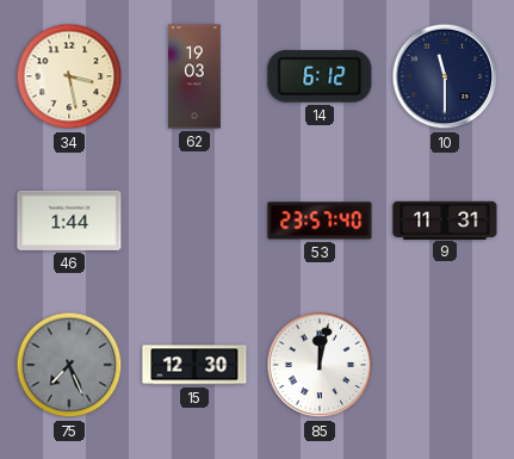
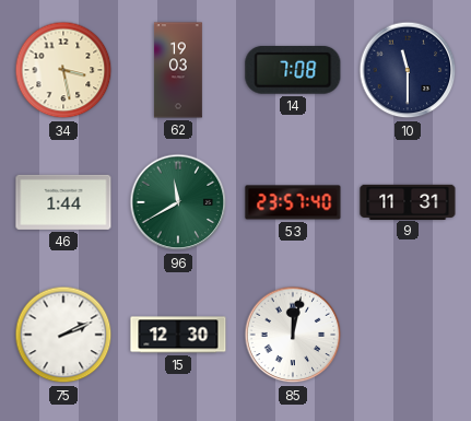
14: 6:12 -> 7:08
96: none -> 11:40
75: 7:26 -> 2:11
75 dial: grey -> white
